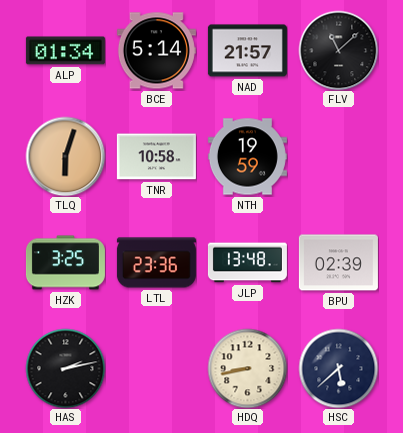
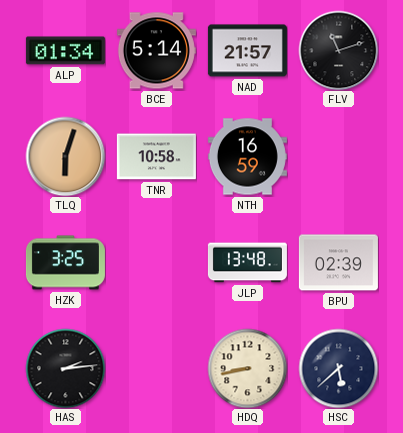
FLV: 11:08 -> 11:12
NTH: 19:59 -> 16:59
LTL: 23:36 -> none
HAS: 2:13 -> 2:14
